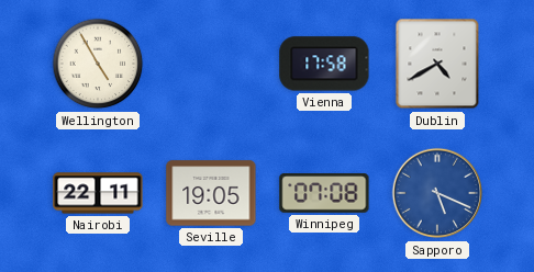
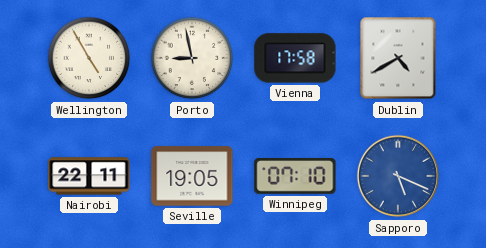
Porto: none -> 8:58
Winnipeg: 07:08 -> 07:10
